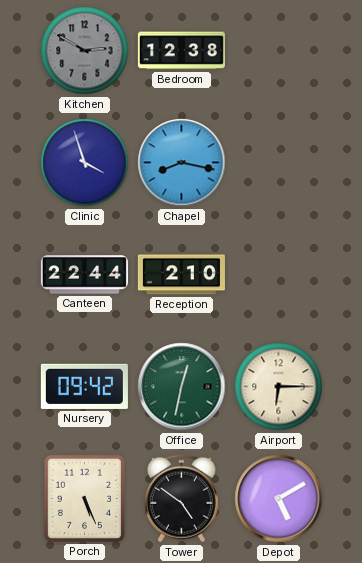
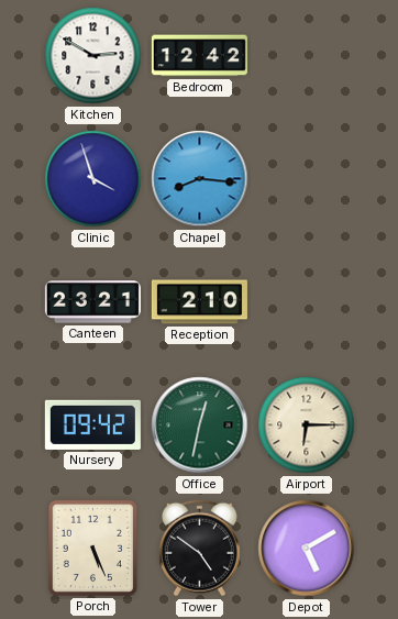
Kitchen dial: grey -> white
Bedroom: 12:38 -> 12:42
Chapel: 8:17 -> 8:16
Canteen: 22:44 -> 23:21
